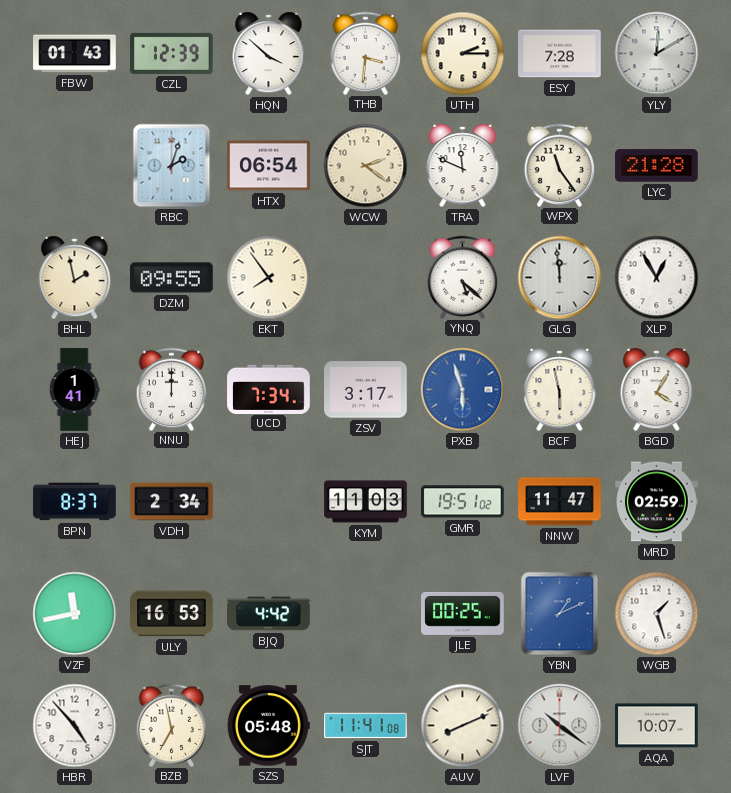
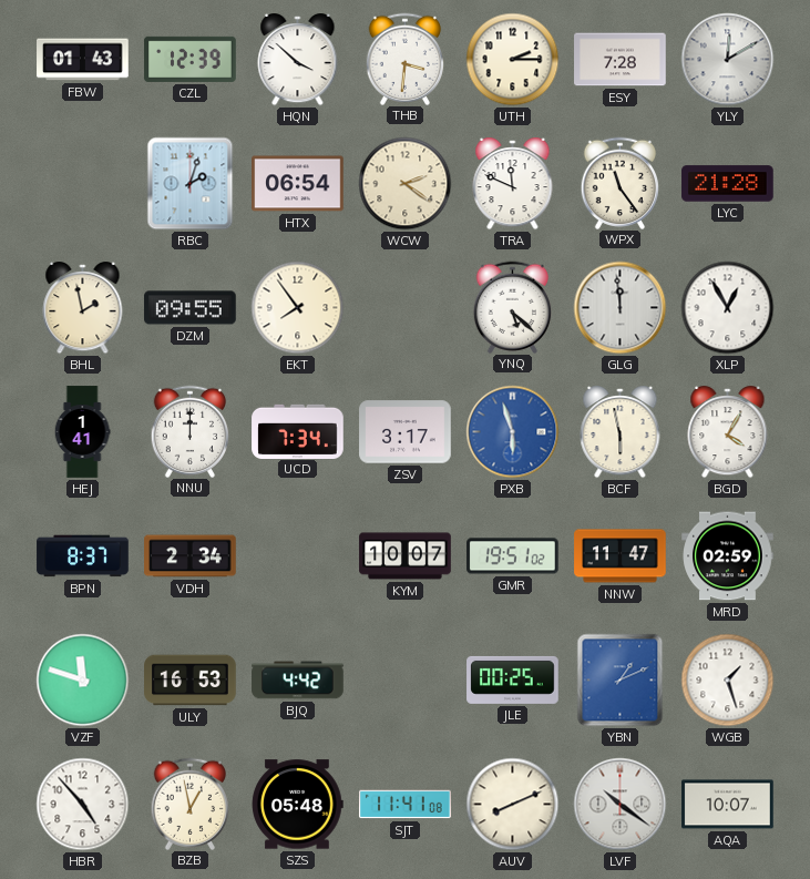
KYM: 11:03 -> 10:07
VZF: 11:43 -> 11:48
BZB: 6:58 -> 12:58
